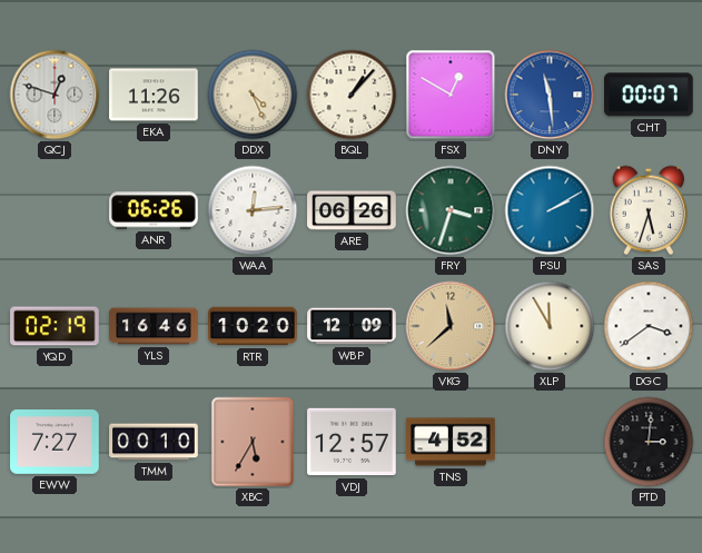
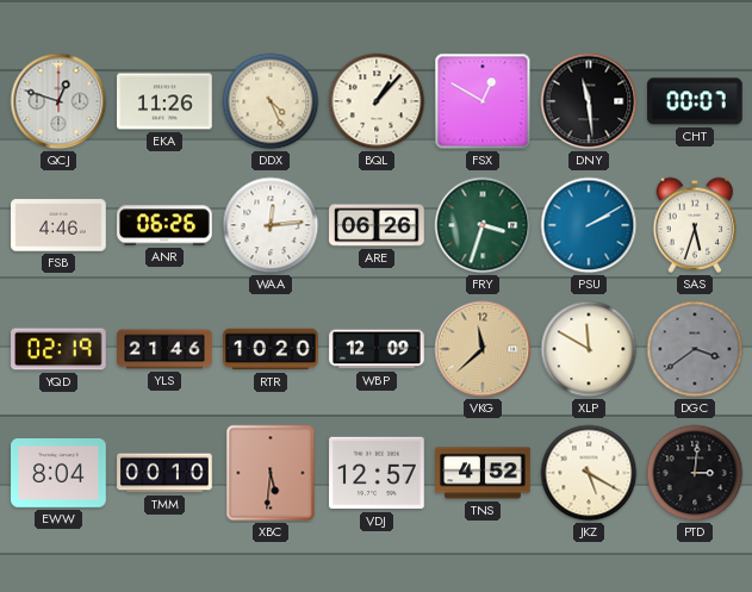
DNY dial: blue -> black
FSB: none -> 4:46
YLS: 16:46 -> 21:46
XLP: 11:55 -> 11:50
DGC dial: white -> grey
EWW: 7:27 -> 8:04
XBC: 5:35 -> 5:31
JKZ: none -> 5:20
